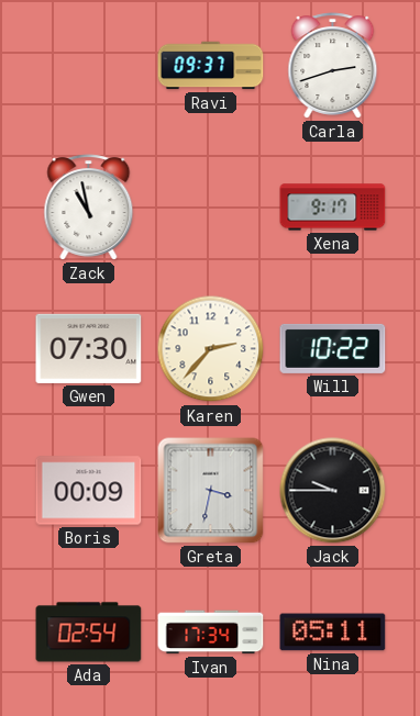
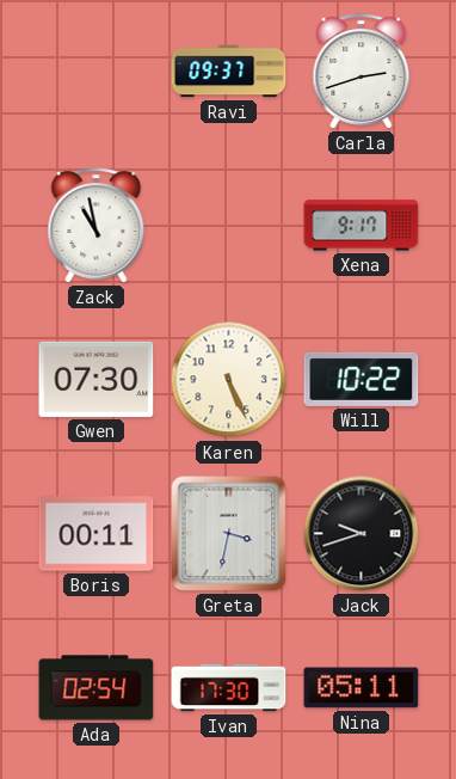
Karen: 2:37 -> 5:26
Boris: 00:09 -> 00:11
Jack: 9:45 -> 9:42
Ivan: 17:34 -> 17:30
